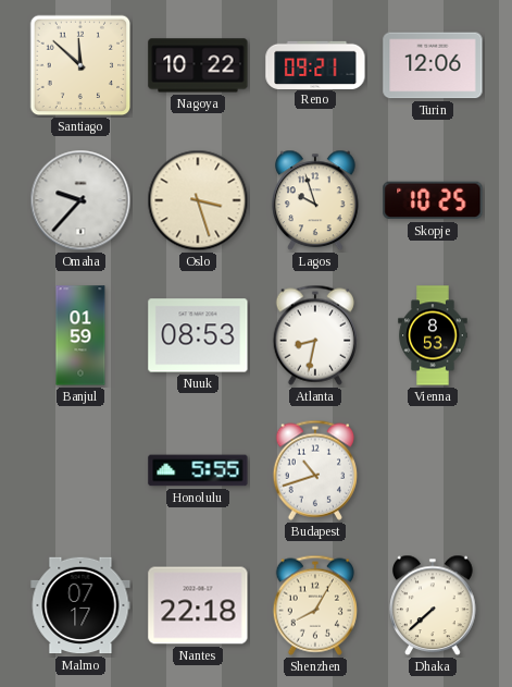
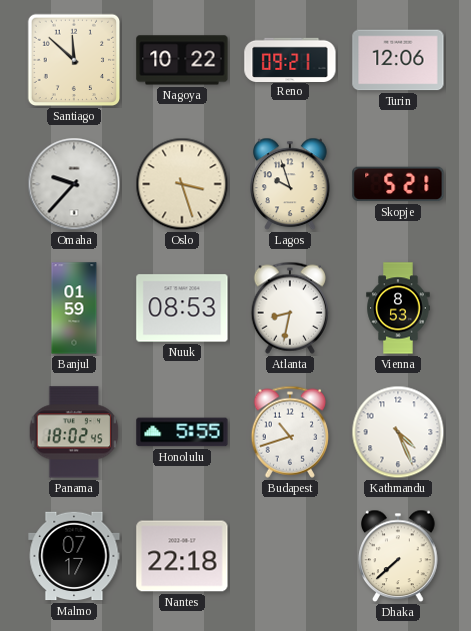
Skopje: 10:25 -> 5:21
Panama: none -> 18:02
Kathmandu: none -> 4:26
Shenzhen: 8:05 -> none
